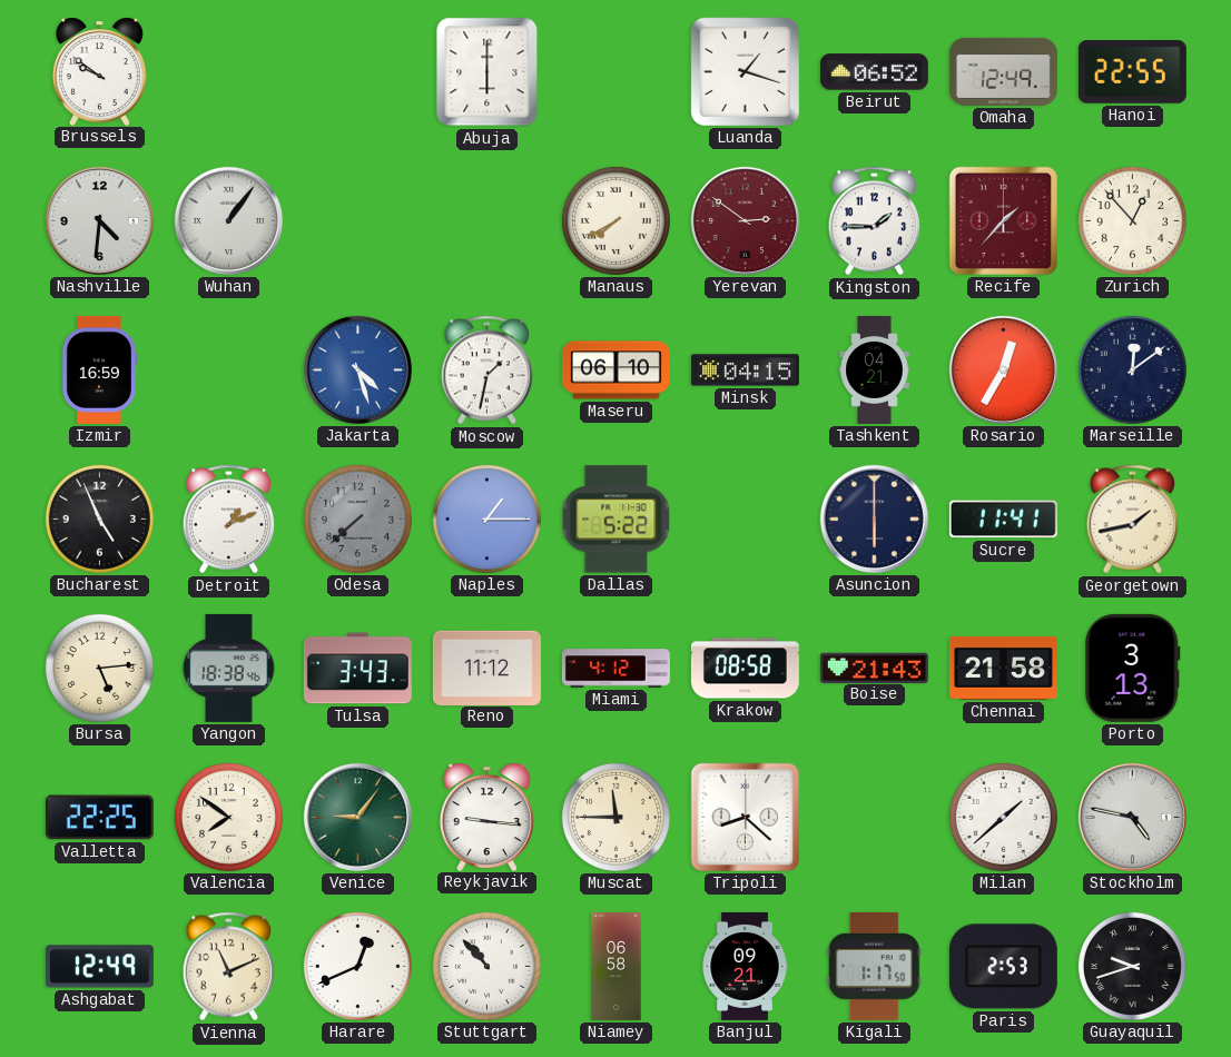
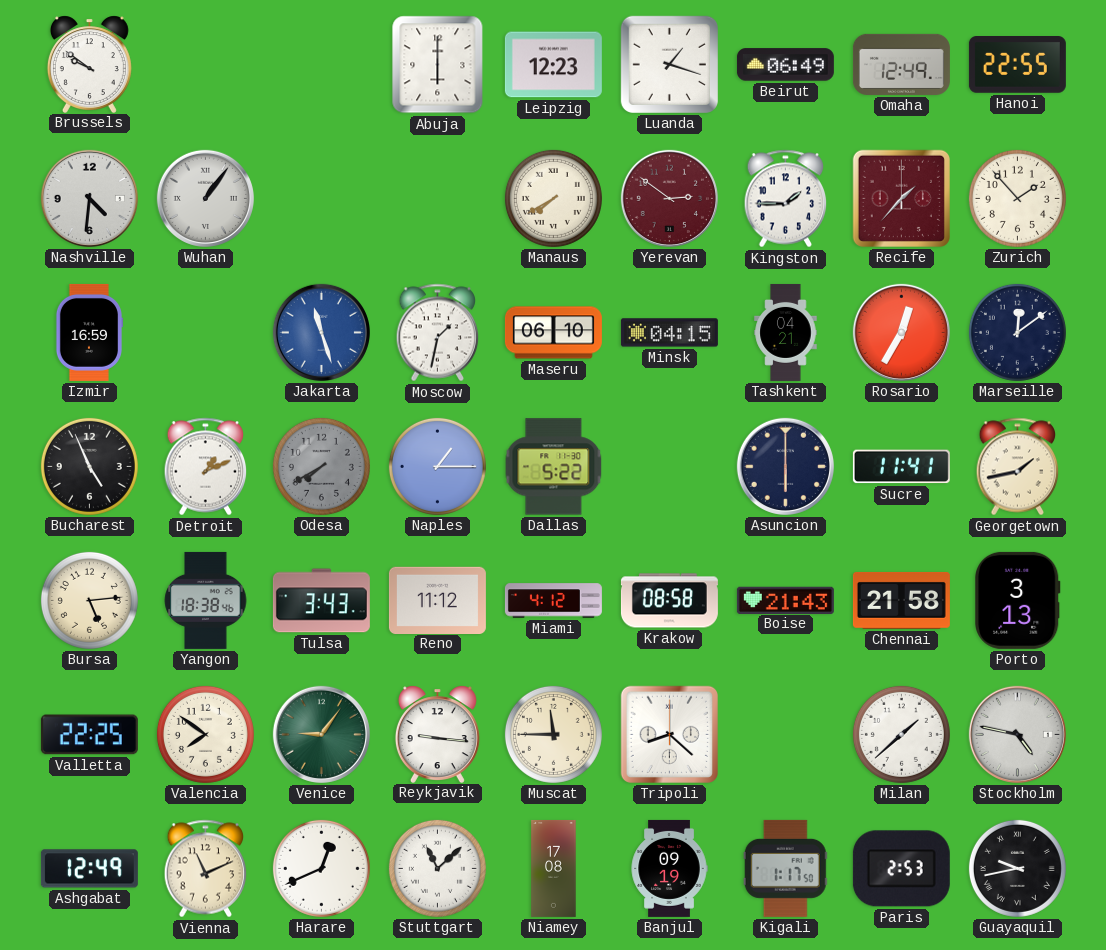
Leipzig: none -> 12:23
Beirut: 06:52 -> 06:49
Zurich: 12:53 -> 1:53
Jakarta: 4:27 -> 11:27
Odesa: 7:38 -> 7:40
Stuttgart: 10:53 -> 11:08
Niamey: 06:58 -> 17:08
Banjul: 09:21 -> 09:19
Guayaquil: 9:42 -> 9:43
